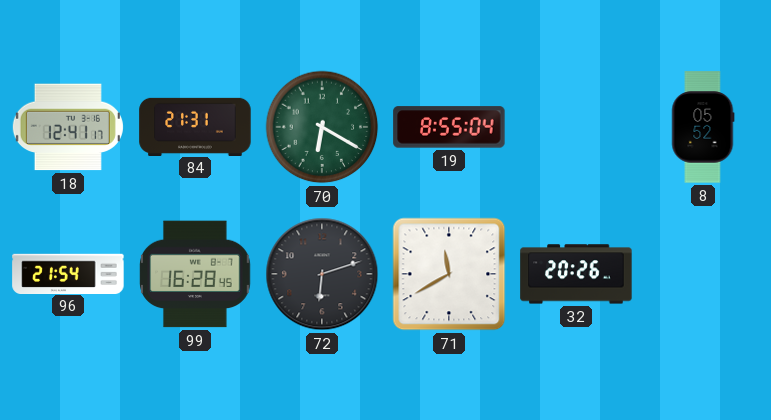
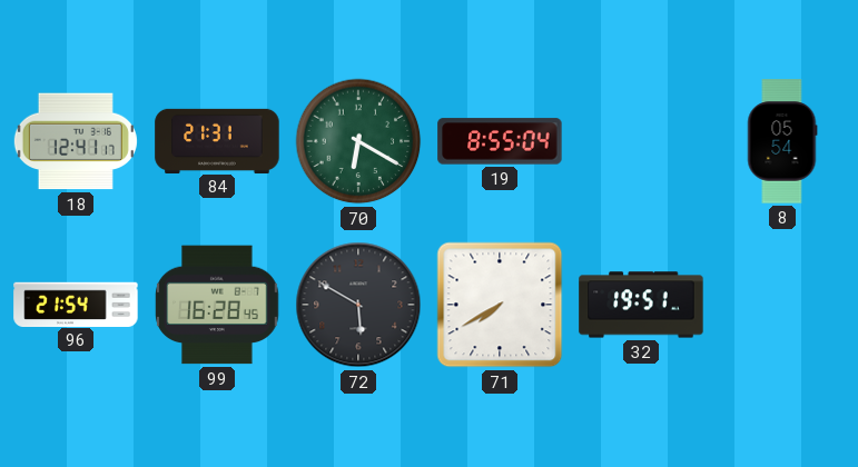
8: 05:52 -> 05:54
72: 6:12 -> 5:50
71: 11:40 -> 7:40
32: 20:26 -> 19:51
